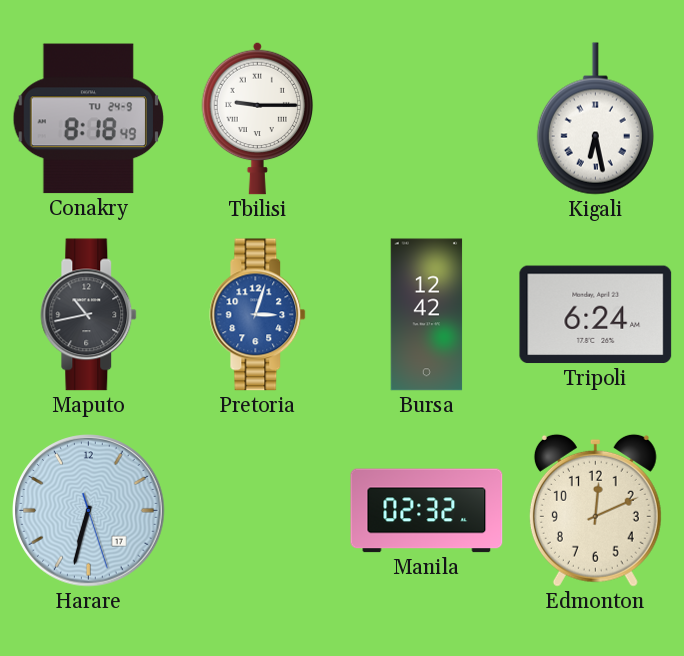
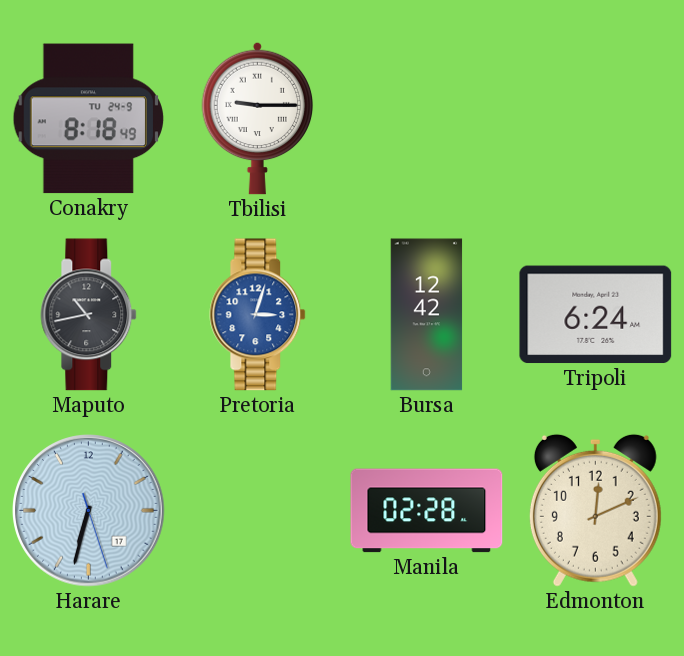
Kigali: 6:28 -> none
Manila: 02:32 -> 02:28
